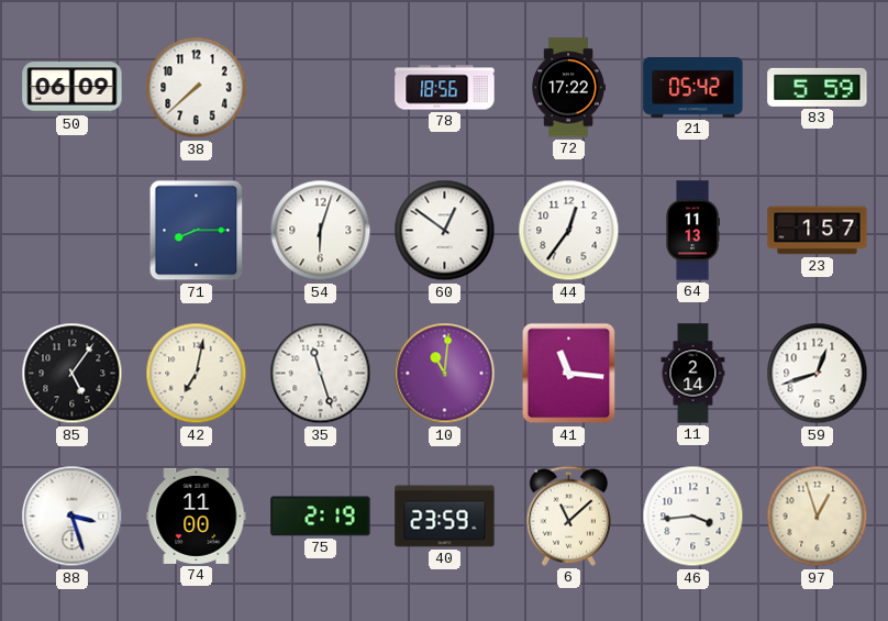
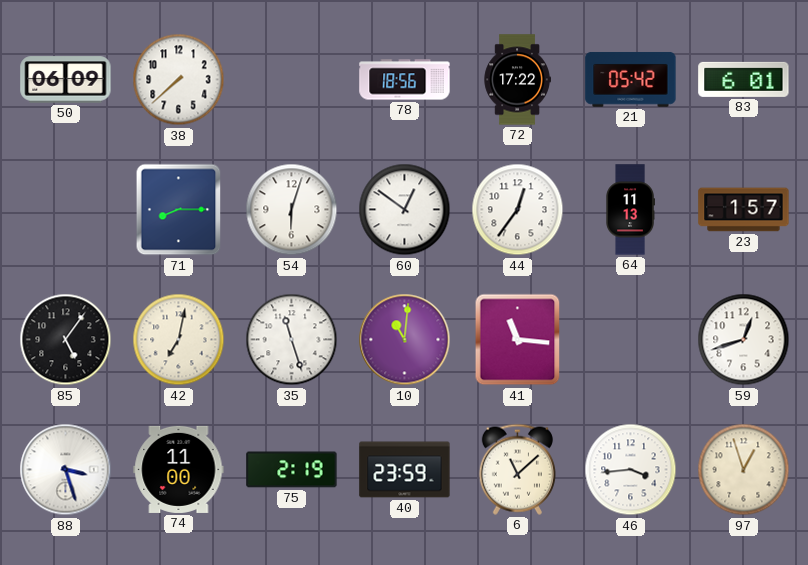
83: 5:59 -> 6:01
11: 2:14 -> none
